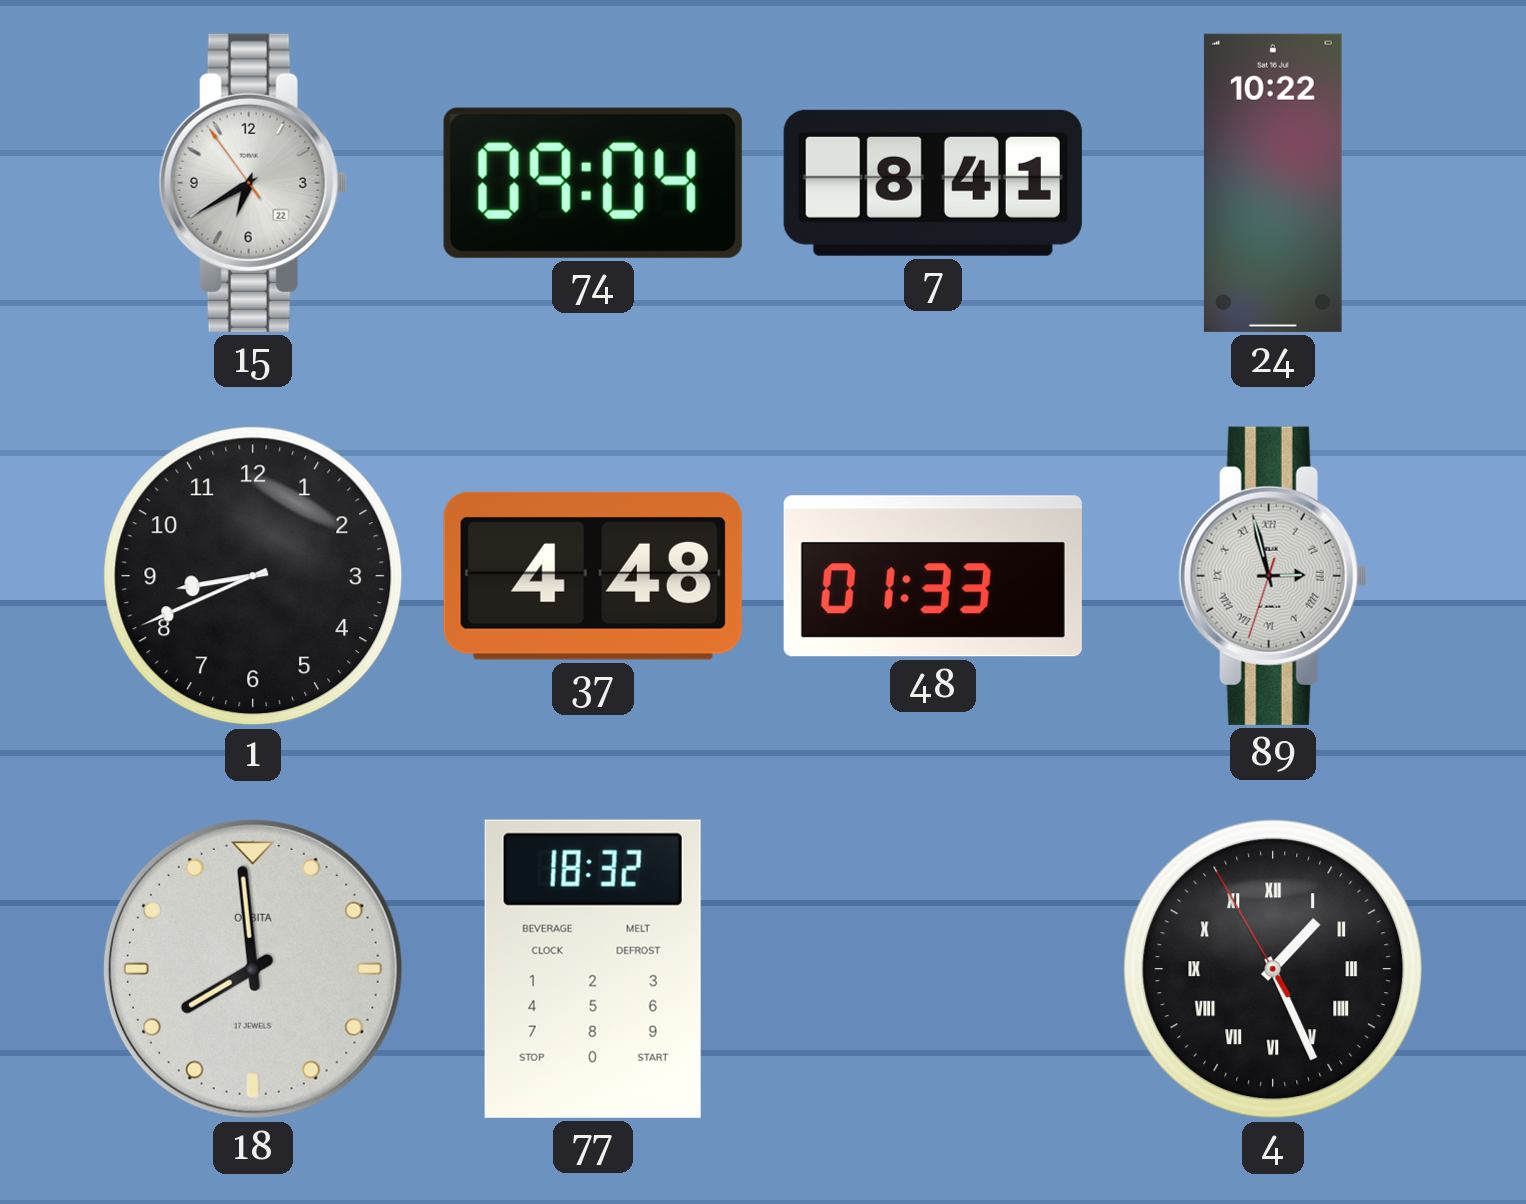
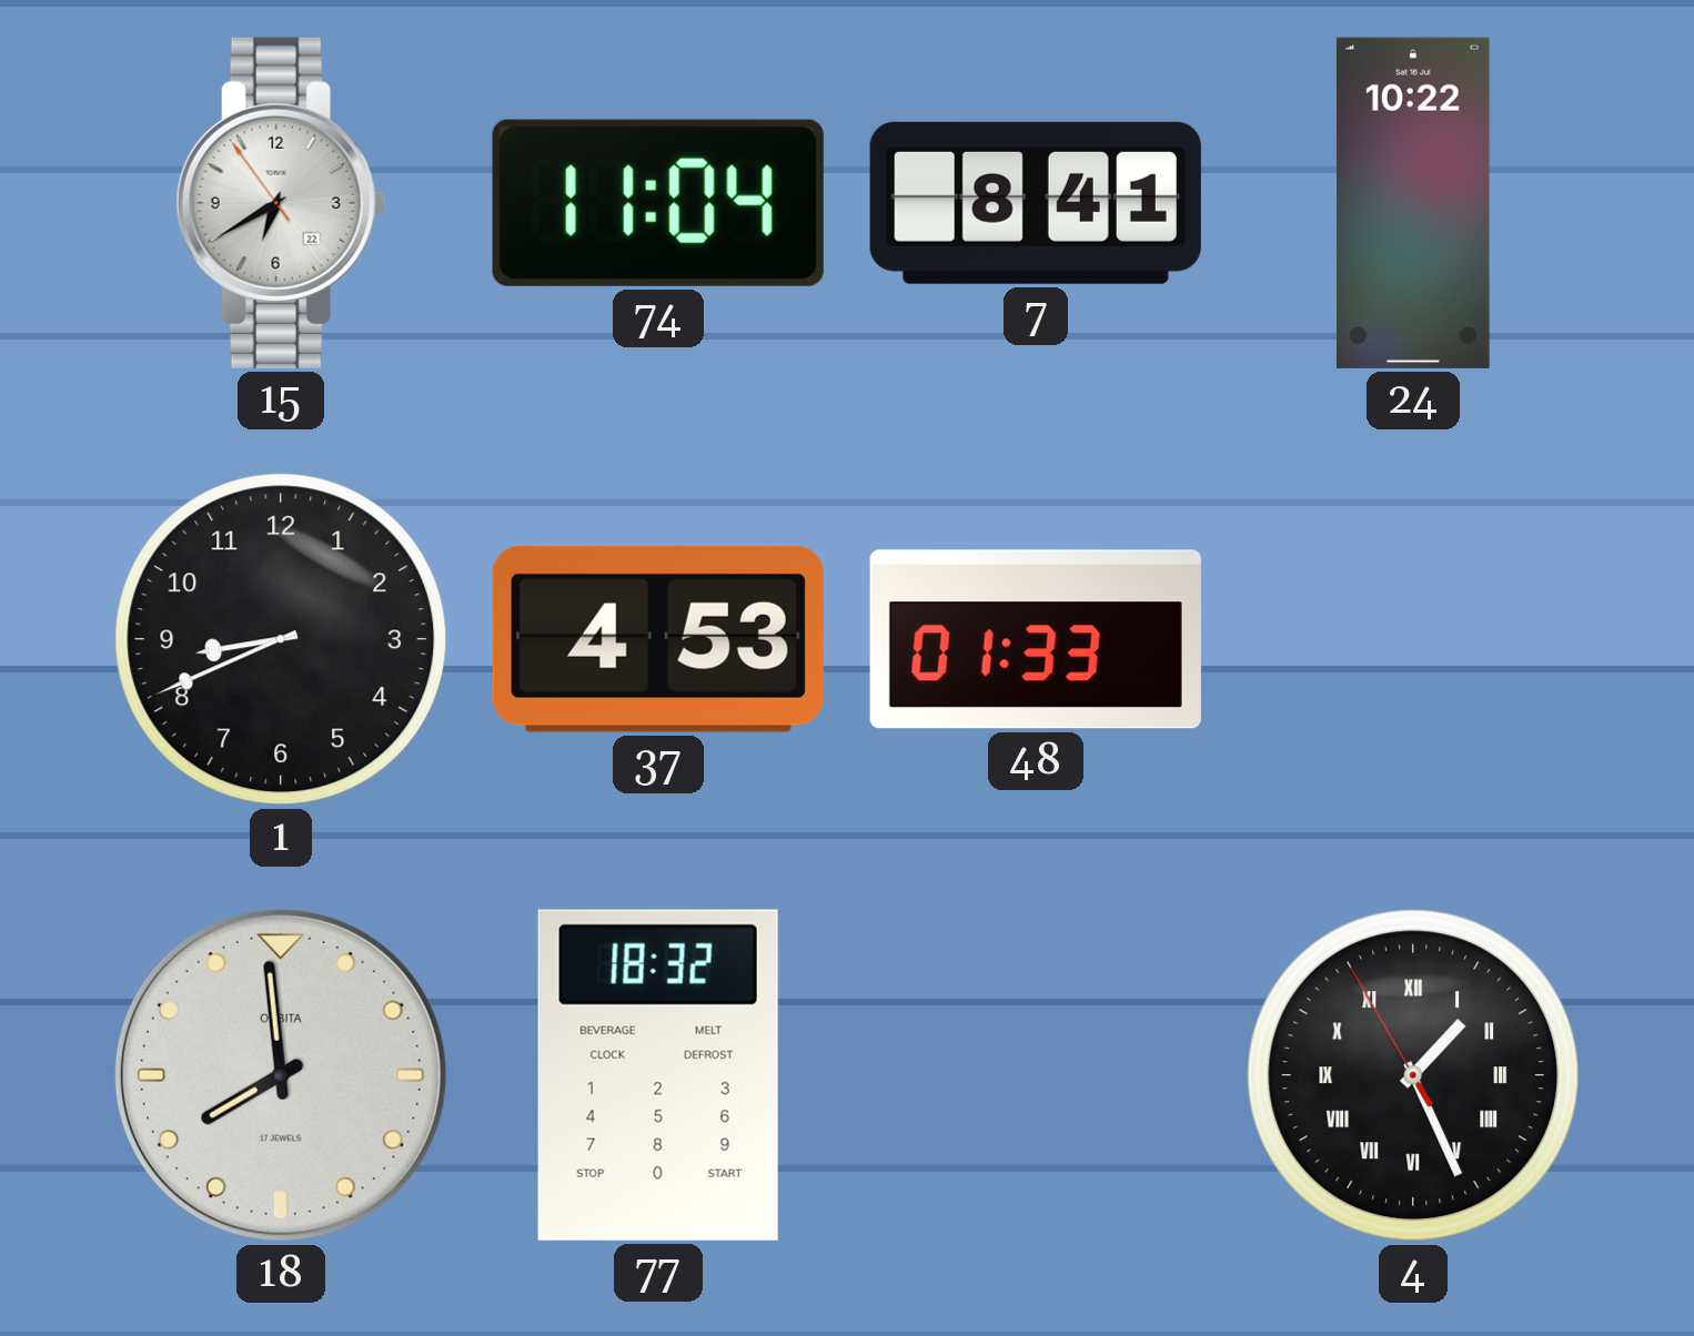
74: 09:04 -> 11:04
37: 4:48 -> 4:53
89: 2:57 -> none
